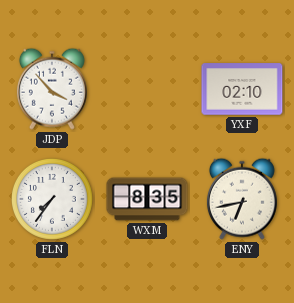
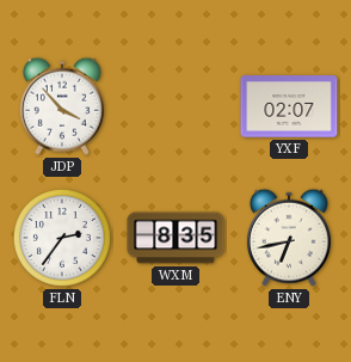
YXF: 02:10 -> 02:07
FLN: 7:36 -> 2:36
